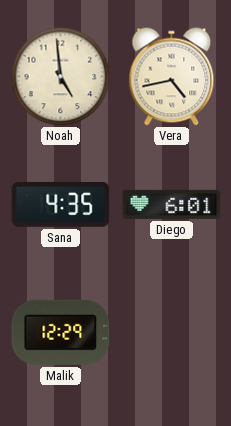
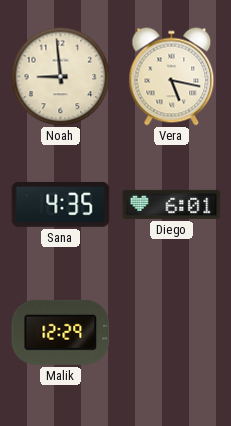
Noah: 4:59 -> 8:59
Vera: 4:43 -> 5:17
